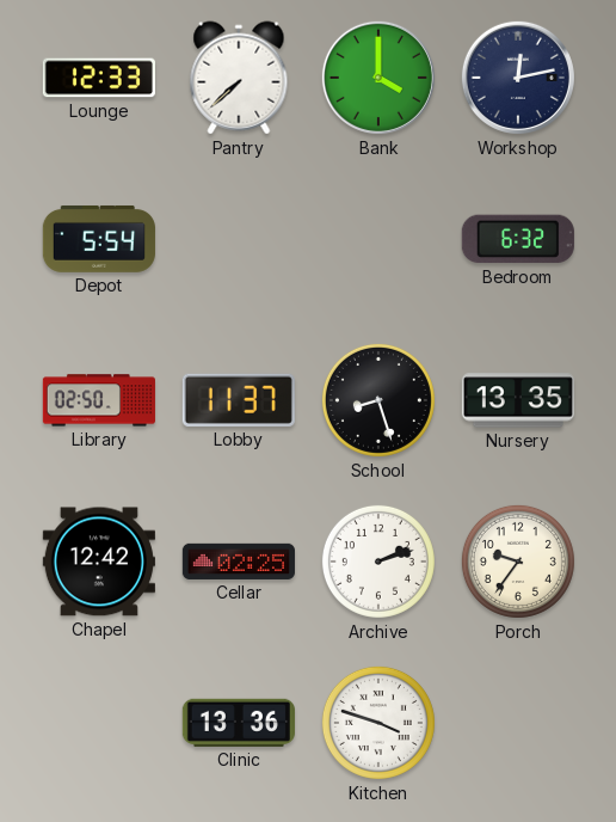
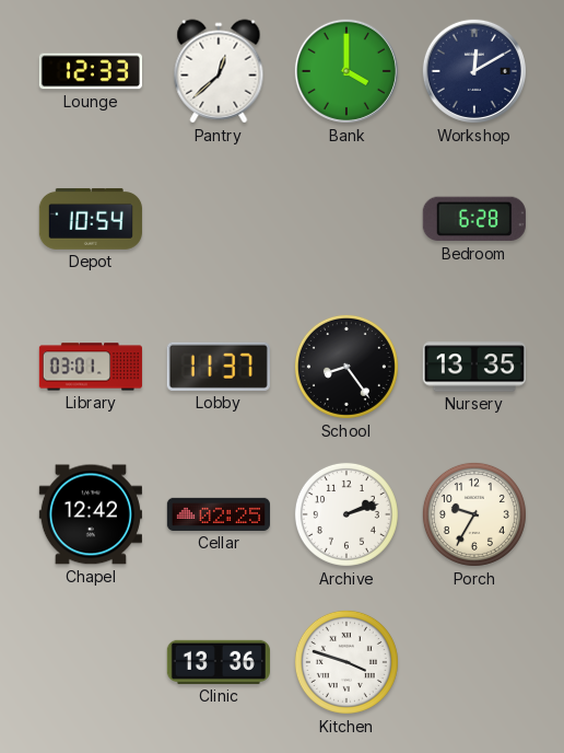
Pantry: 7:38 -> 12:38
Workshop: 12:13 -> 12:10
Depot: 5:54 -> 10:54
Bedroom: 6:32 -> 6:28
Library: 02:50 -> 03:01
School: 8:27 -> 8:24
Porch: 9:36 -> 9:35
